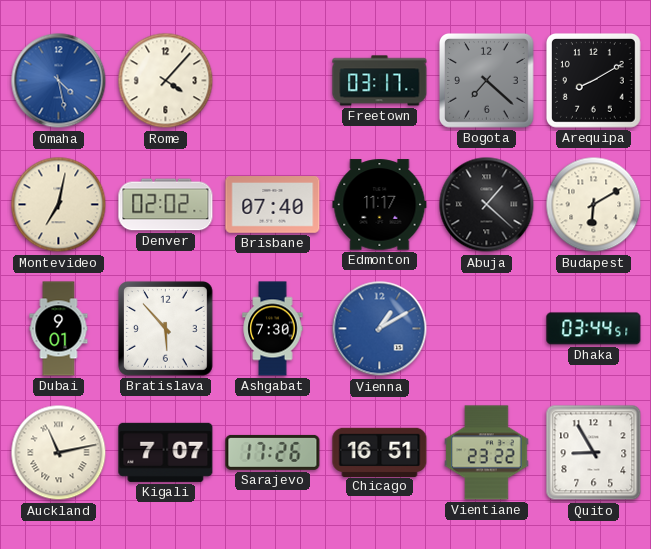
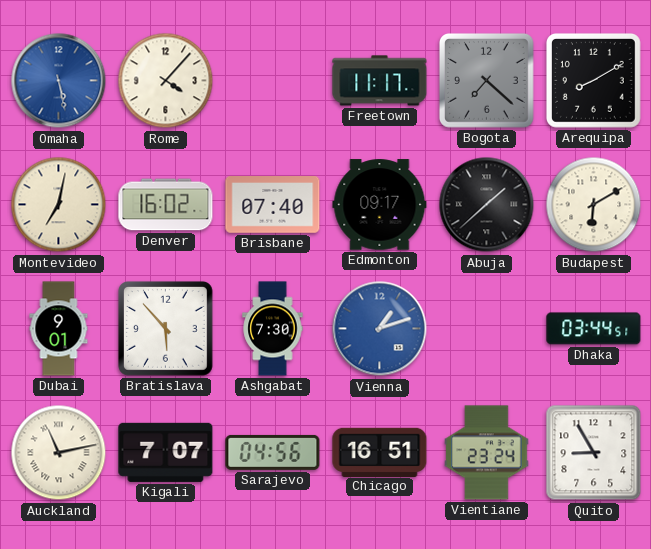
Omaha: 4:28 -> 5:28
Freetown: 03:17 -> 11:17
Denver: 02:02 -> 16:02
Edmonton: 11:17 -> 09:17
Abuja: 1:22 -> 1:38
Vienna: 1:10 -> 1:12
Sarajevo: 17:26 -> 04:56
Vientiane: 23:22 -> 23:24
